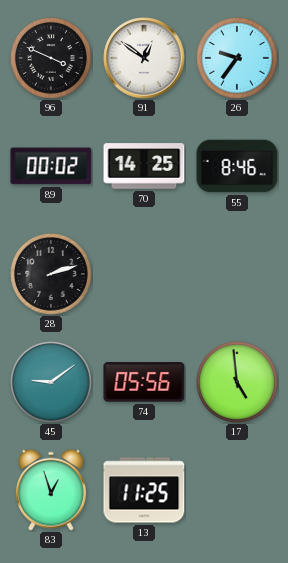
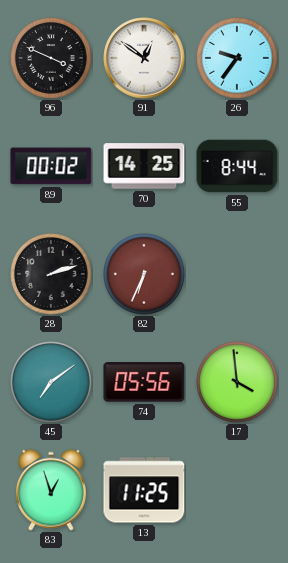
55: 8:46 -> 8:44
82: none -> 6:34
45: 9:09 -> 7:09
17: 4:59 -> 3:59
